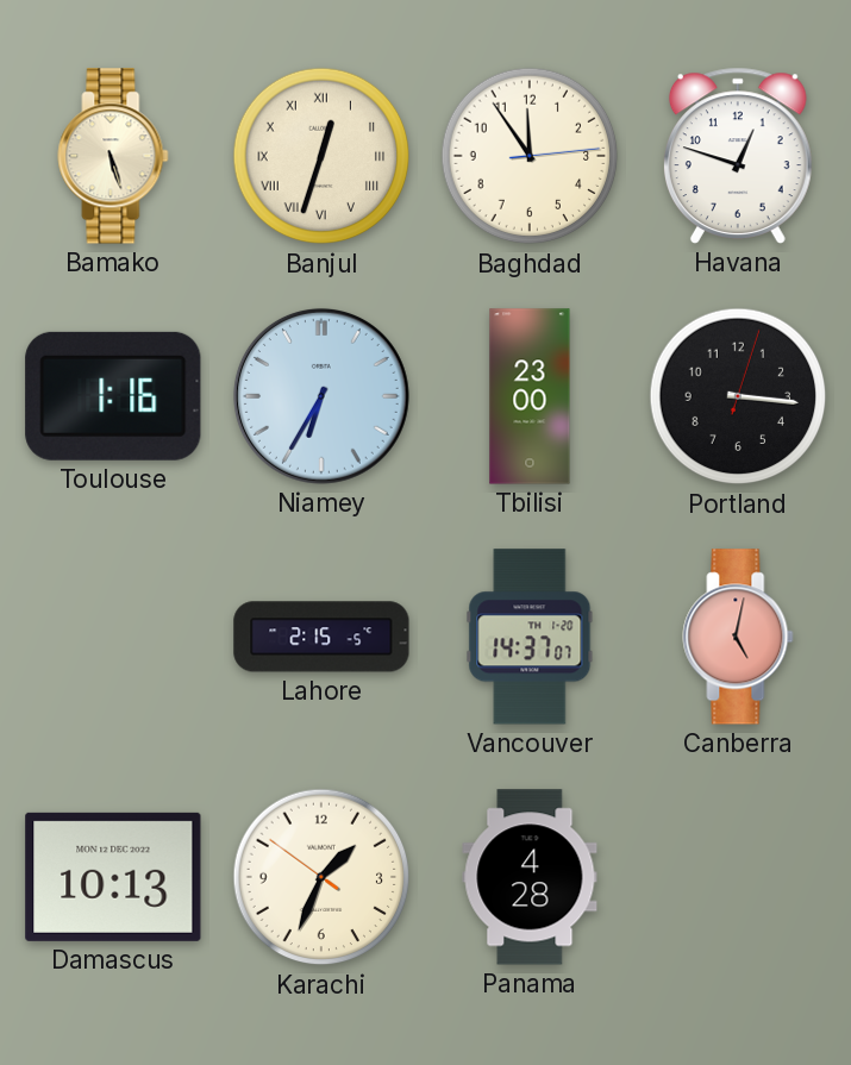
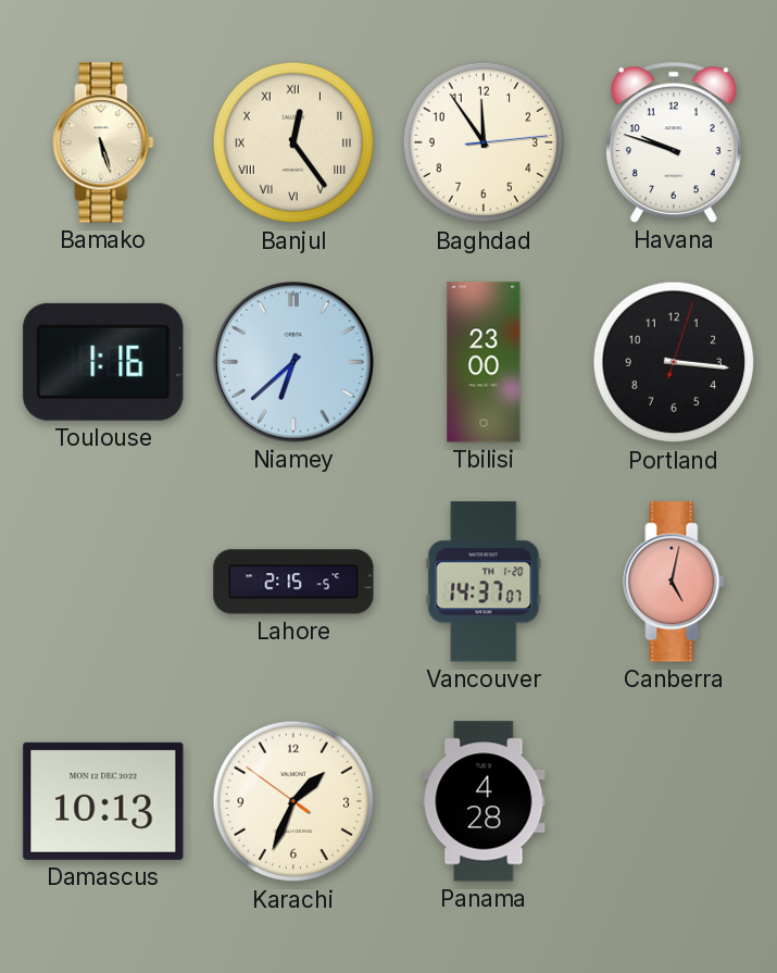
Banjul: 12:33 -> 12:24
Havana: 12:48 -> 9:48
Niamey: 6:35 -> 6:38
